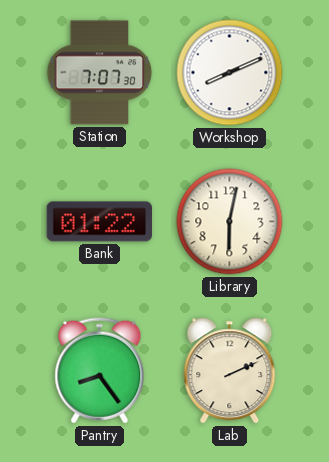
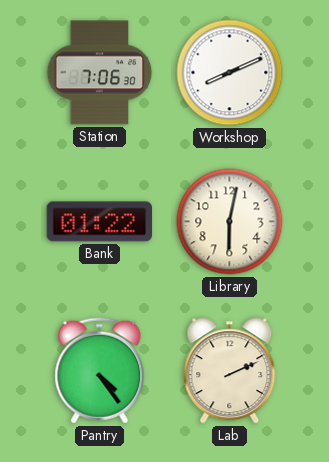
Station: 7:07 -> 7:06
Pantry: 8:24 -> 4:24
